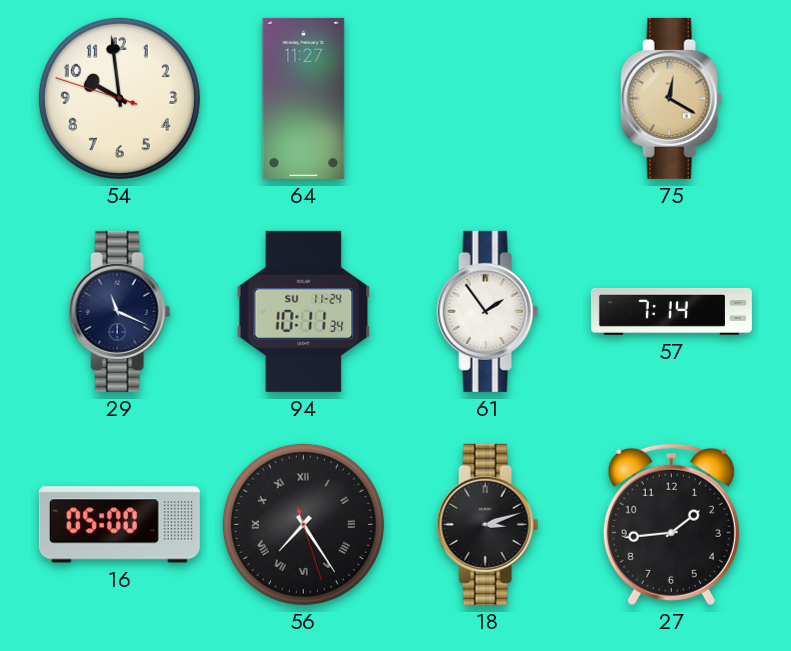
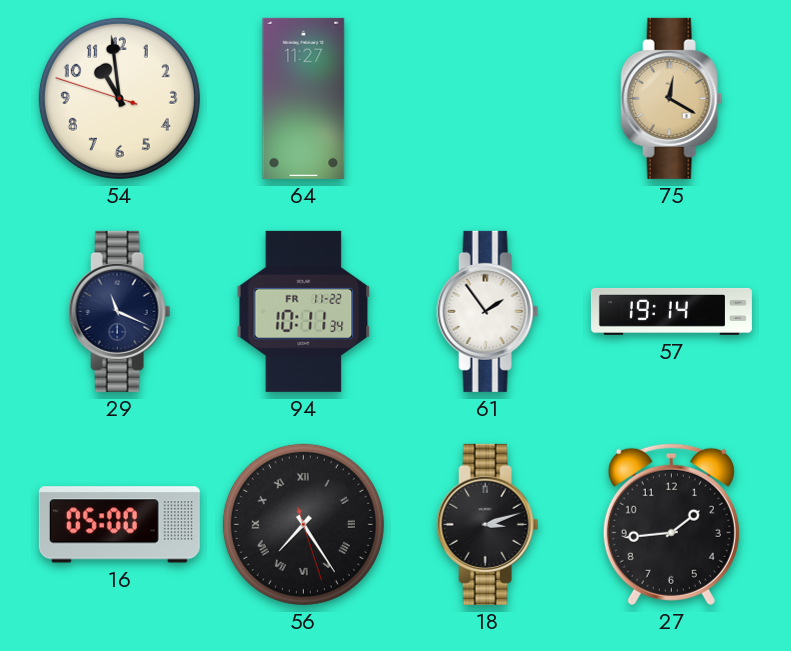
54: 9:58 -> 10:58
94 date: SU 11-24 -> FR 11-22
57: 7:14 -> 19:14
